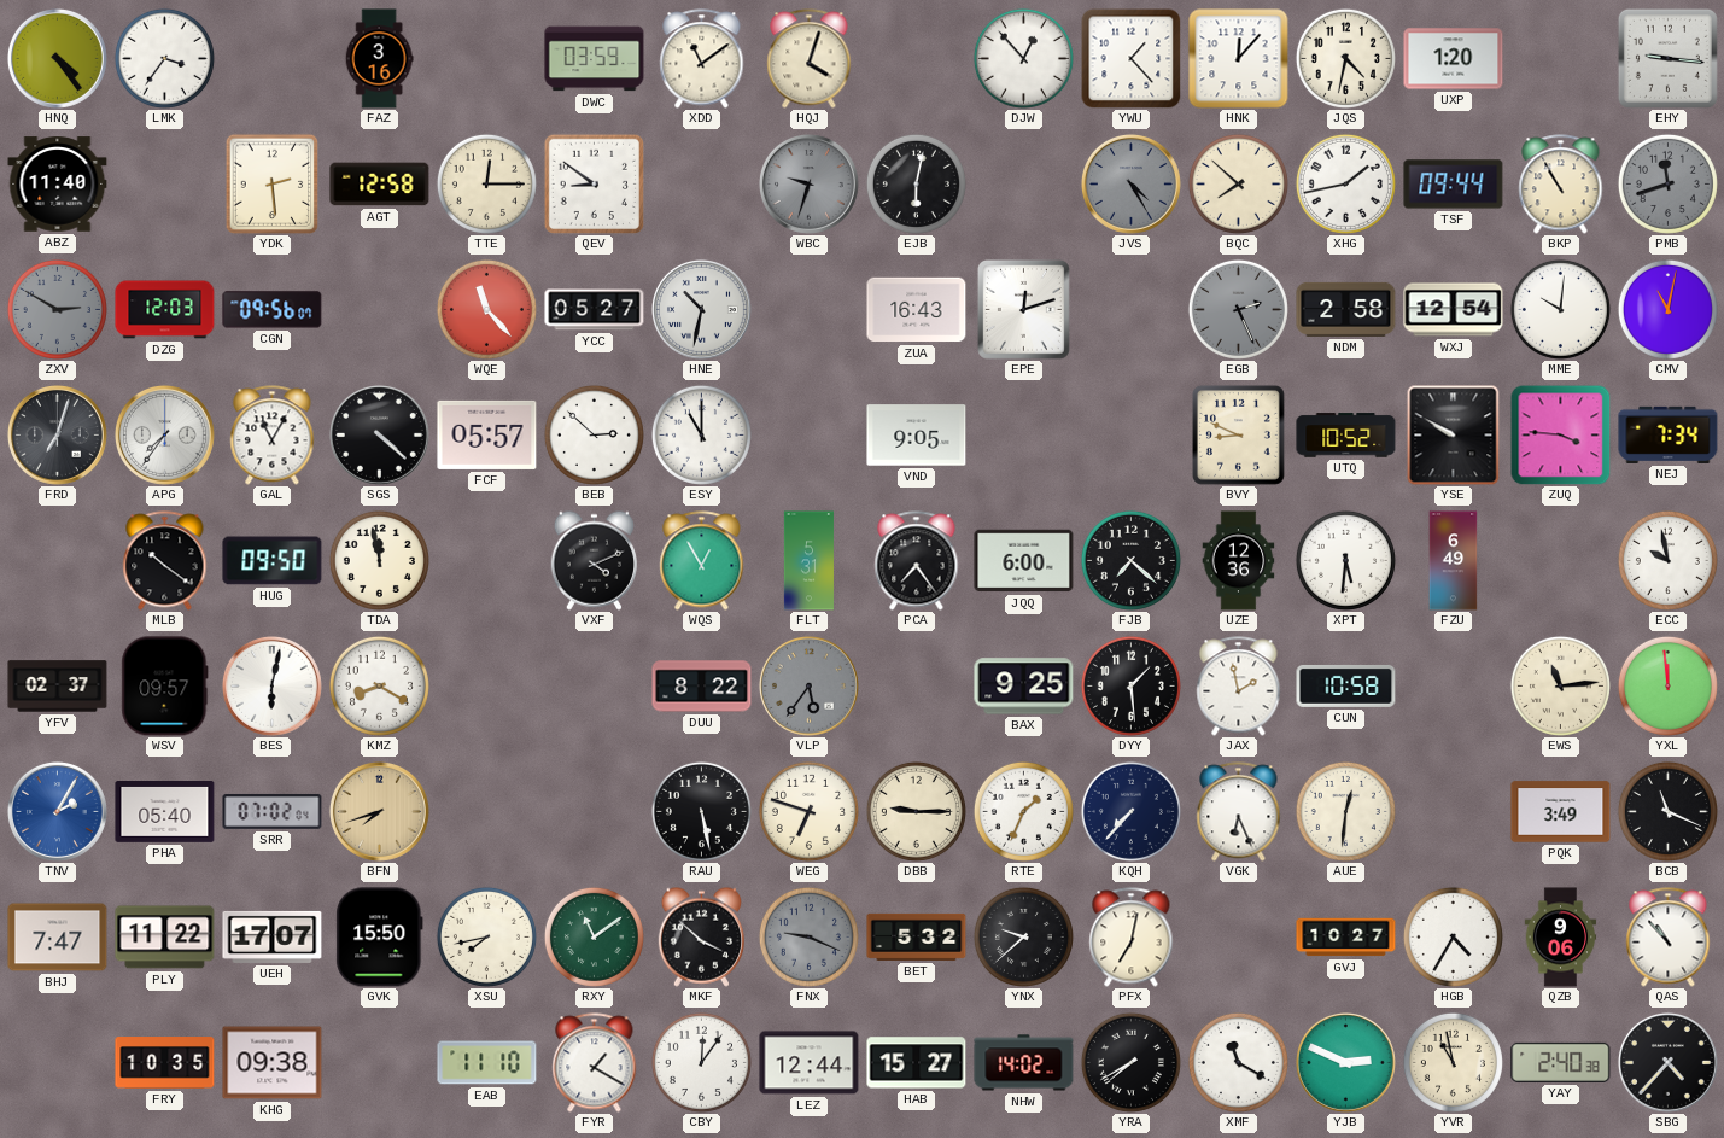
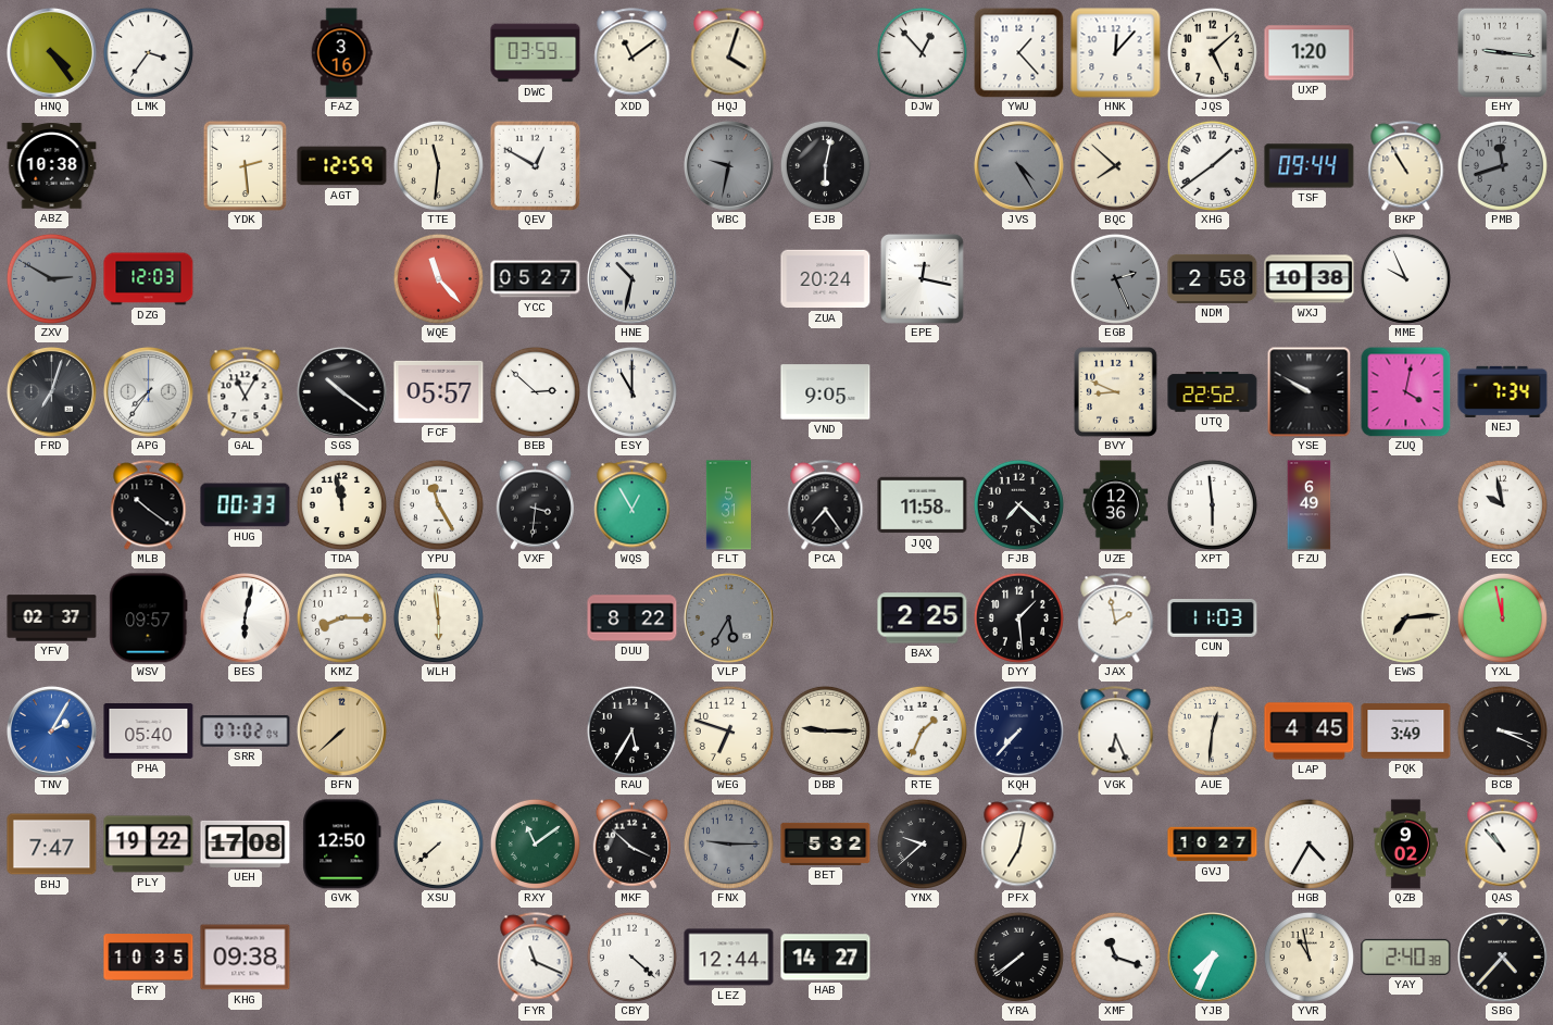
JQS: 4:32 -> 5:08
ABZ: 11:40 -> 10:38
AGT: 12:58 -> 12:59
TTE: 12:15 -> 11:31
QEV: 8:51 -> 12:50
WBC: 9:33 -> 9:32
XHG: 1:43 -> 1:39
CGN: 09:56 -> none
ZUA: 16:43 -> 20:24
EPE: 12:12 -> 12:17
WXJ: 12:54 -> 10:38
MME: 10:01 -> 9:56
CMV: 11:02 -> none
SGS: 4:22 -> 10:21
UTQ: 10:52 -> 22:52
ZUQ: 3:46 -> 4:02
HUG: 09:50 -> 00:33
YPU: none -> 11:25
VXF: 4:11 -> 3:31
JQQ: 6:00 -> 11:58
XPT: 5:31 -> 5:59
KMZ: 8:20 -> 8:15
WLH: none -> 5:59
VLP: 5:36 -> 5:35
BAX: 9:25 -> 2:25
CUN: 10:58 -> 11:03
EWS: 11:14 -> 7:14
YXL: 11:59 -> 11:58
BFN: 7:42 -> 7:38
RAU: 5:28 -> 5:35
LAP: none -> 4:45
BCB: 11:19 -> 3:19
PLY: 11:22 -> 19:22
UEH: 17:07 -> 17:08
GVK: 15:50 -> 12:50
XSU: 7:43 -> 7:38
FNX: 9:19 -> 9:15
QZB: 9:06 -> 9:02
EAB: 11:10 -> none
FYR: 1:20 -> 11:19
CBY: 12:06 -> 4:22
HAB: 15:27 -> 14:27
NHW: 14:02 -> none
YRA: 7:40 -> 7:39
XMF: 11:20 -> 11:18
YJB: 2:49 -> 7:34
